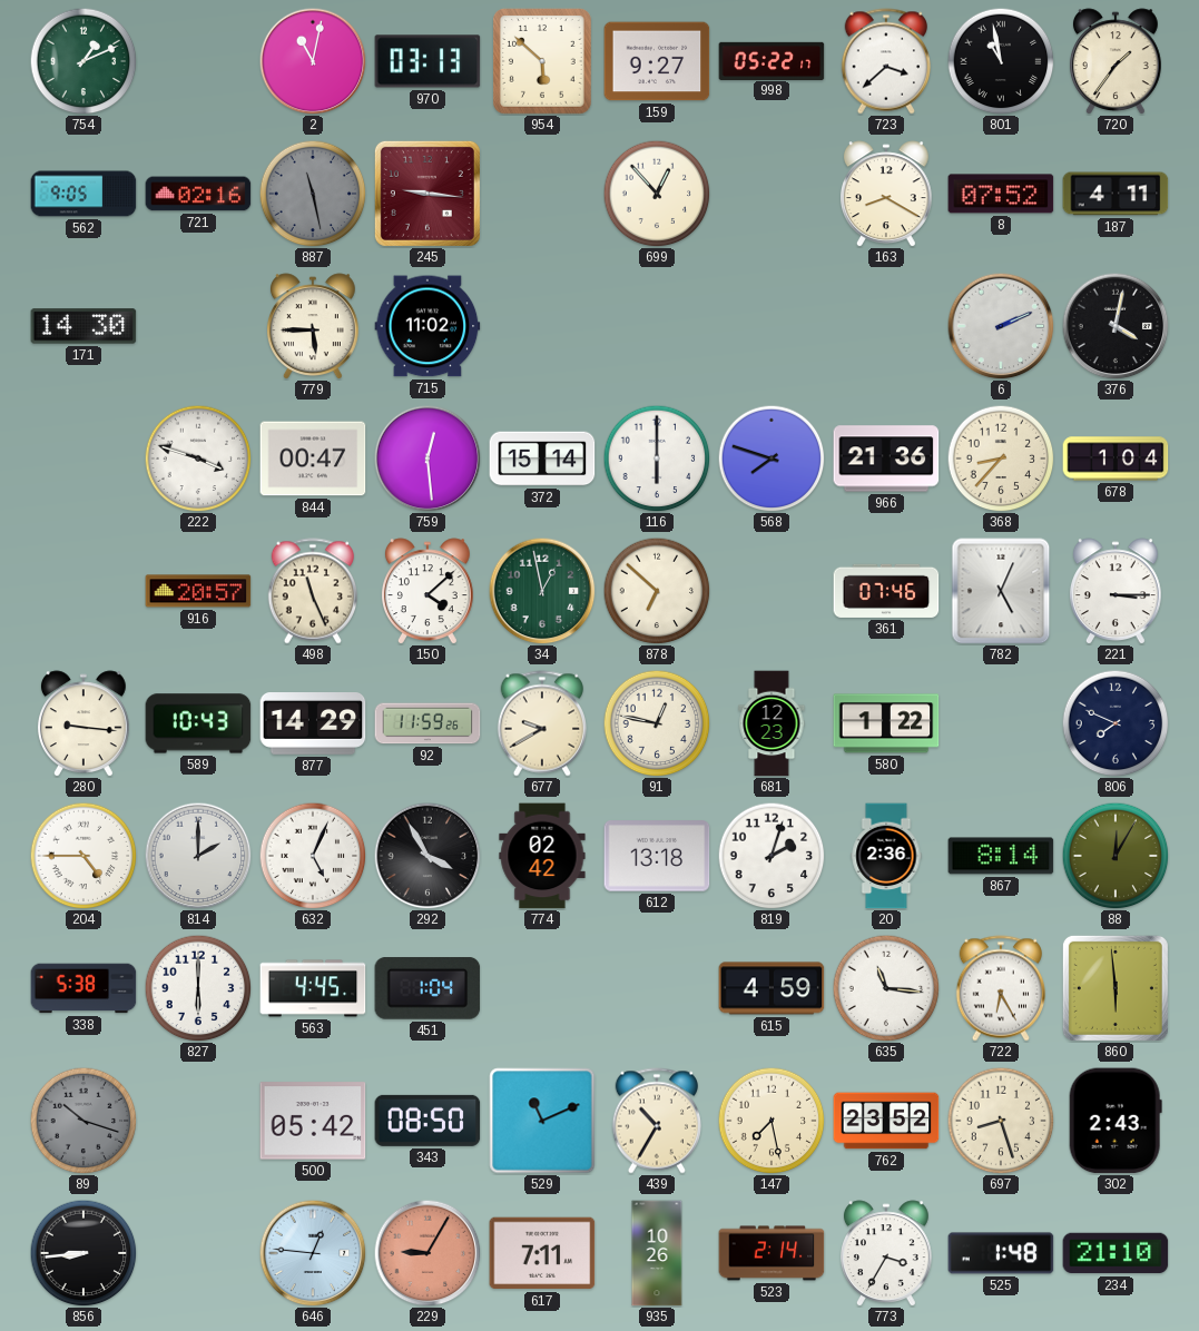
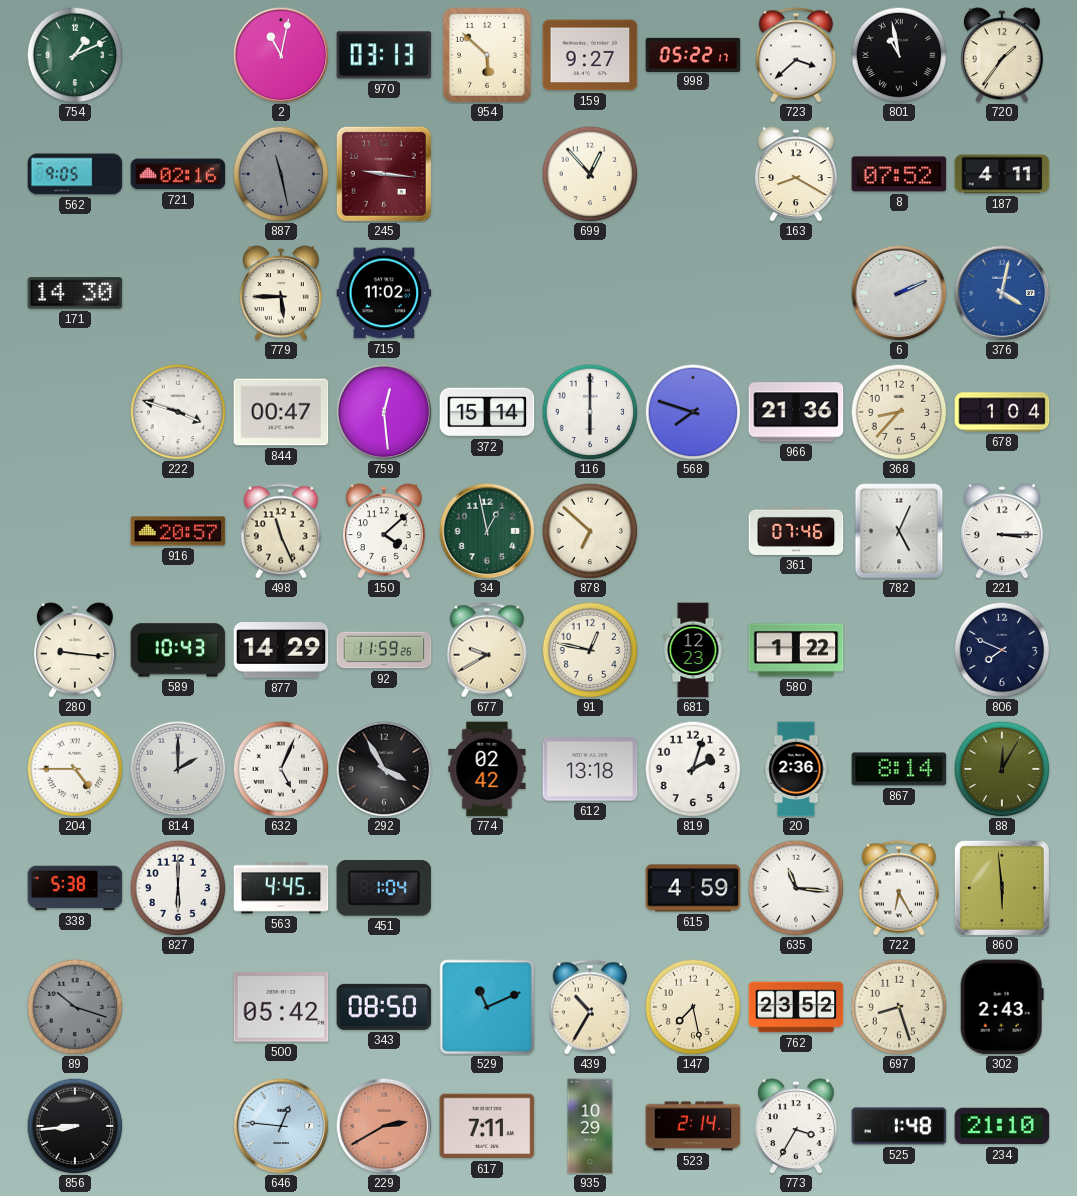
376 dial: black -> blue
229: 9:05 -> 2:40
935: 10:26 -> 10:29
